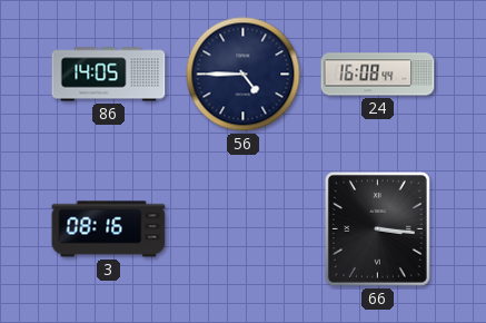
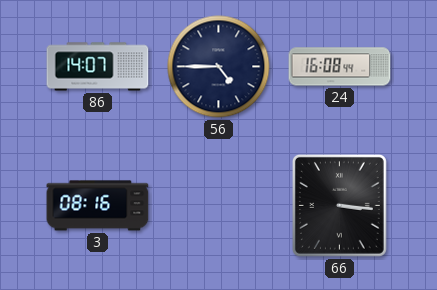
86: 14:05 -> 14:07
